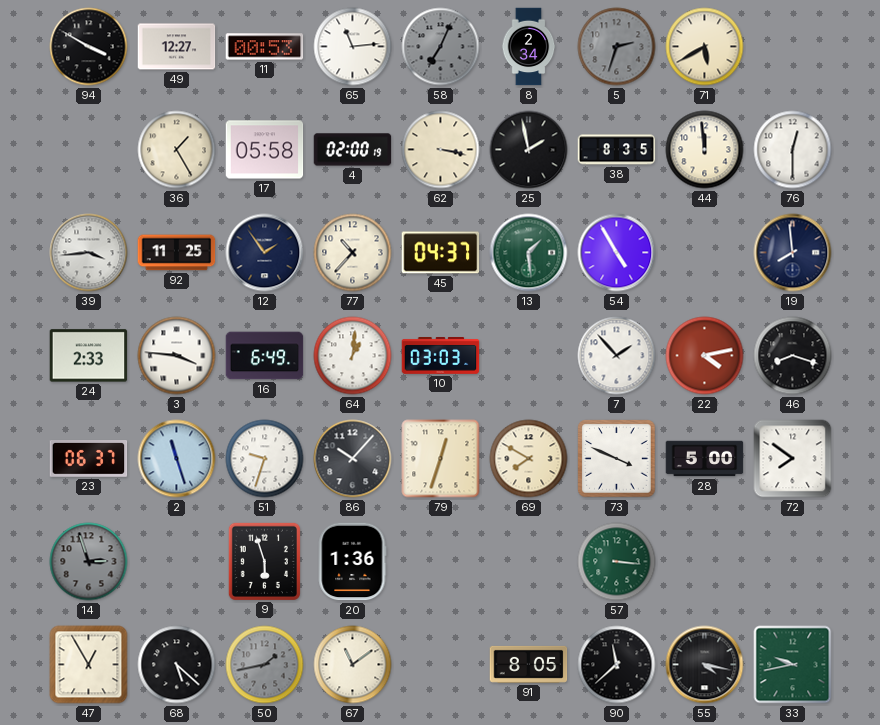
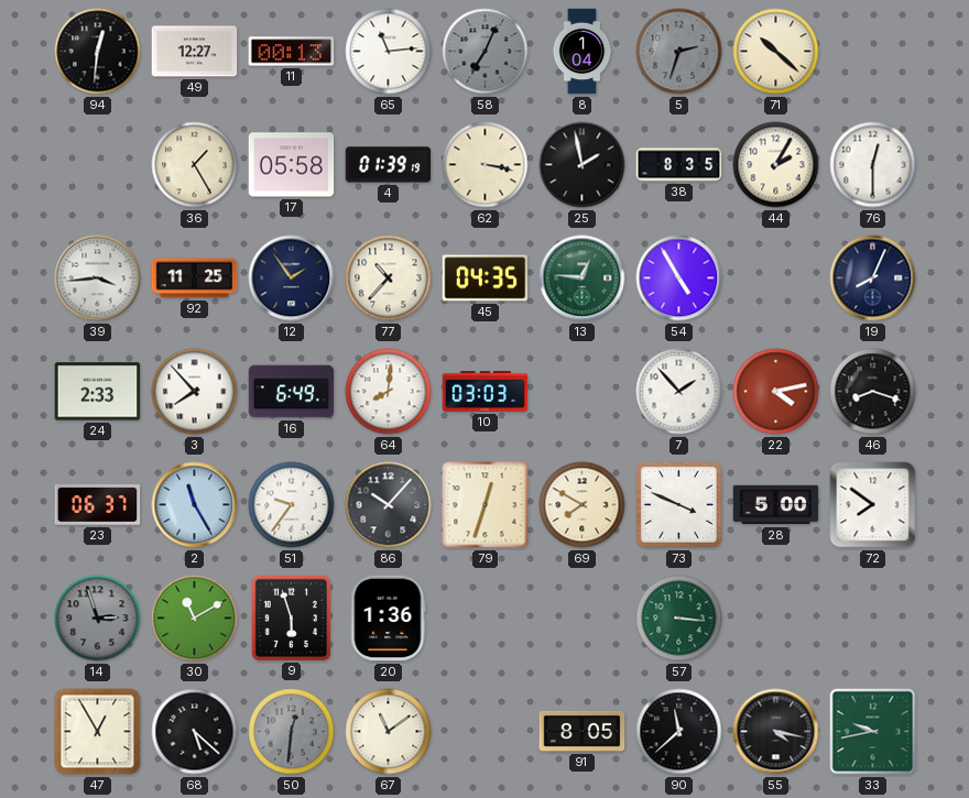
94: 3:50 -> 12:31
11: 00:53 -> 00:13
8: 2:34 -> 1:04
71: 5:40 -> 10:22
4: 02:00 -> 01:39
44: 11:59 -> 2:05
45: 04:37 -> 04:35
13: 1:29 -> 12:46
19: 7:59 -> 8:04
3: 3:46 -> 7:53
64: 1:01 -> 8:01
2: 11:27 -> 11:25
51: 9:33 -> 9:36
30: none -> 11:10
50: 1:43 -> 12:31
